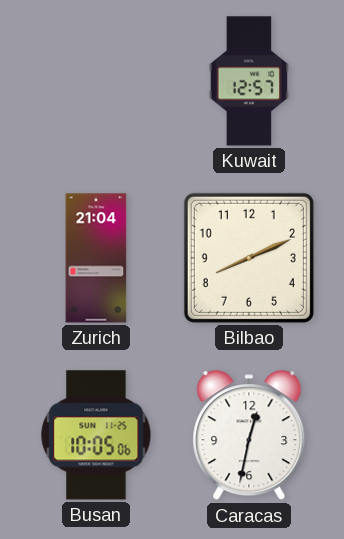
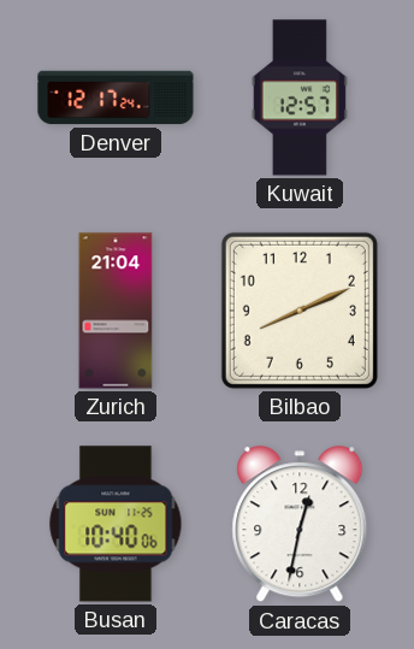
Denver: none -> 12:17
Busan: 10:05 -> 10:40
